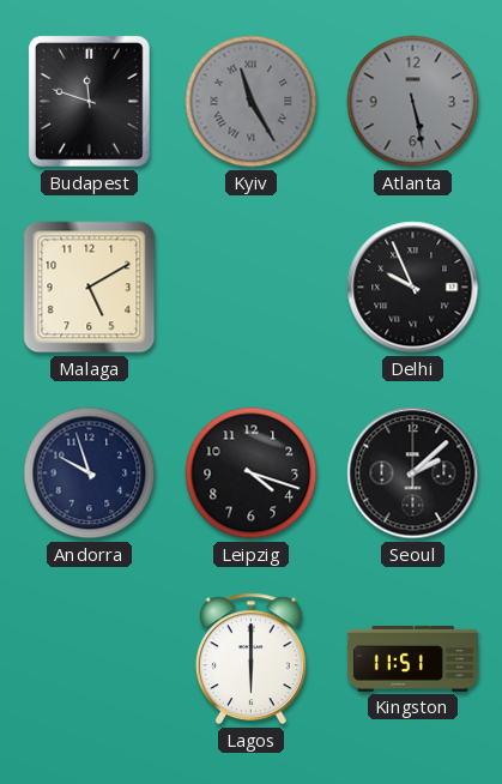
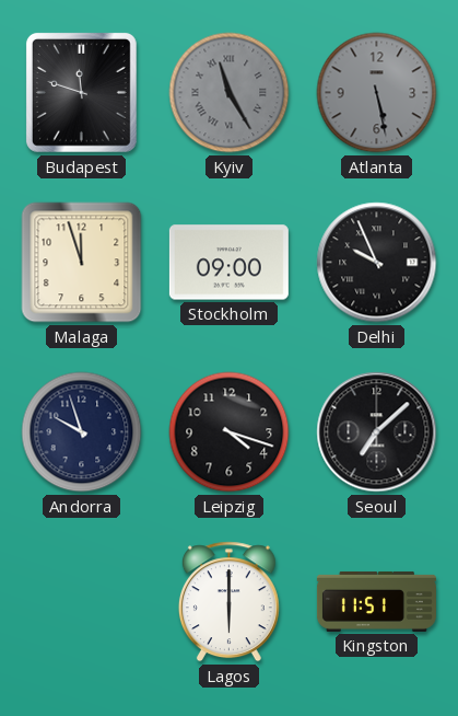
Malaga: 5:10 -> 11:57
Stockholm: none -> 09:00
Seoul: 2:08 -> 7:08
